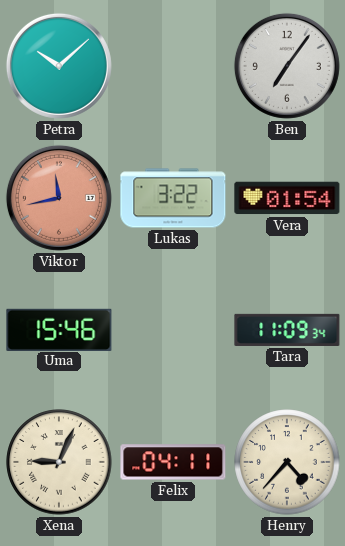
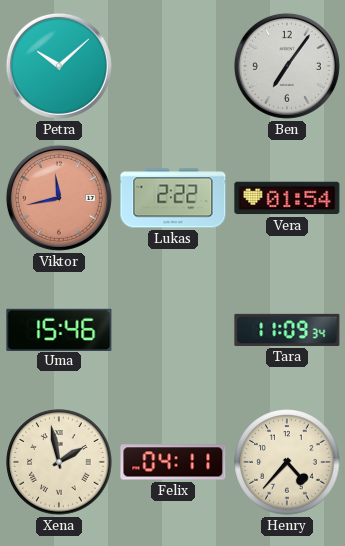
Lukas: 3:22 -> 2:22
Xena: 9:04 -> 1:58
